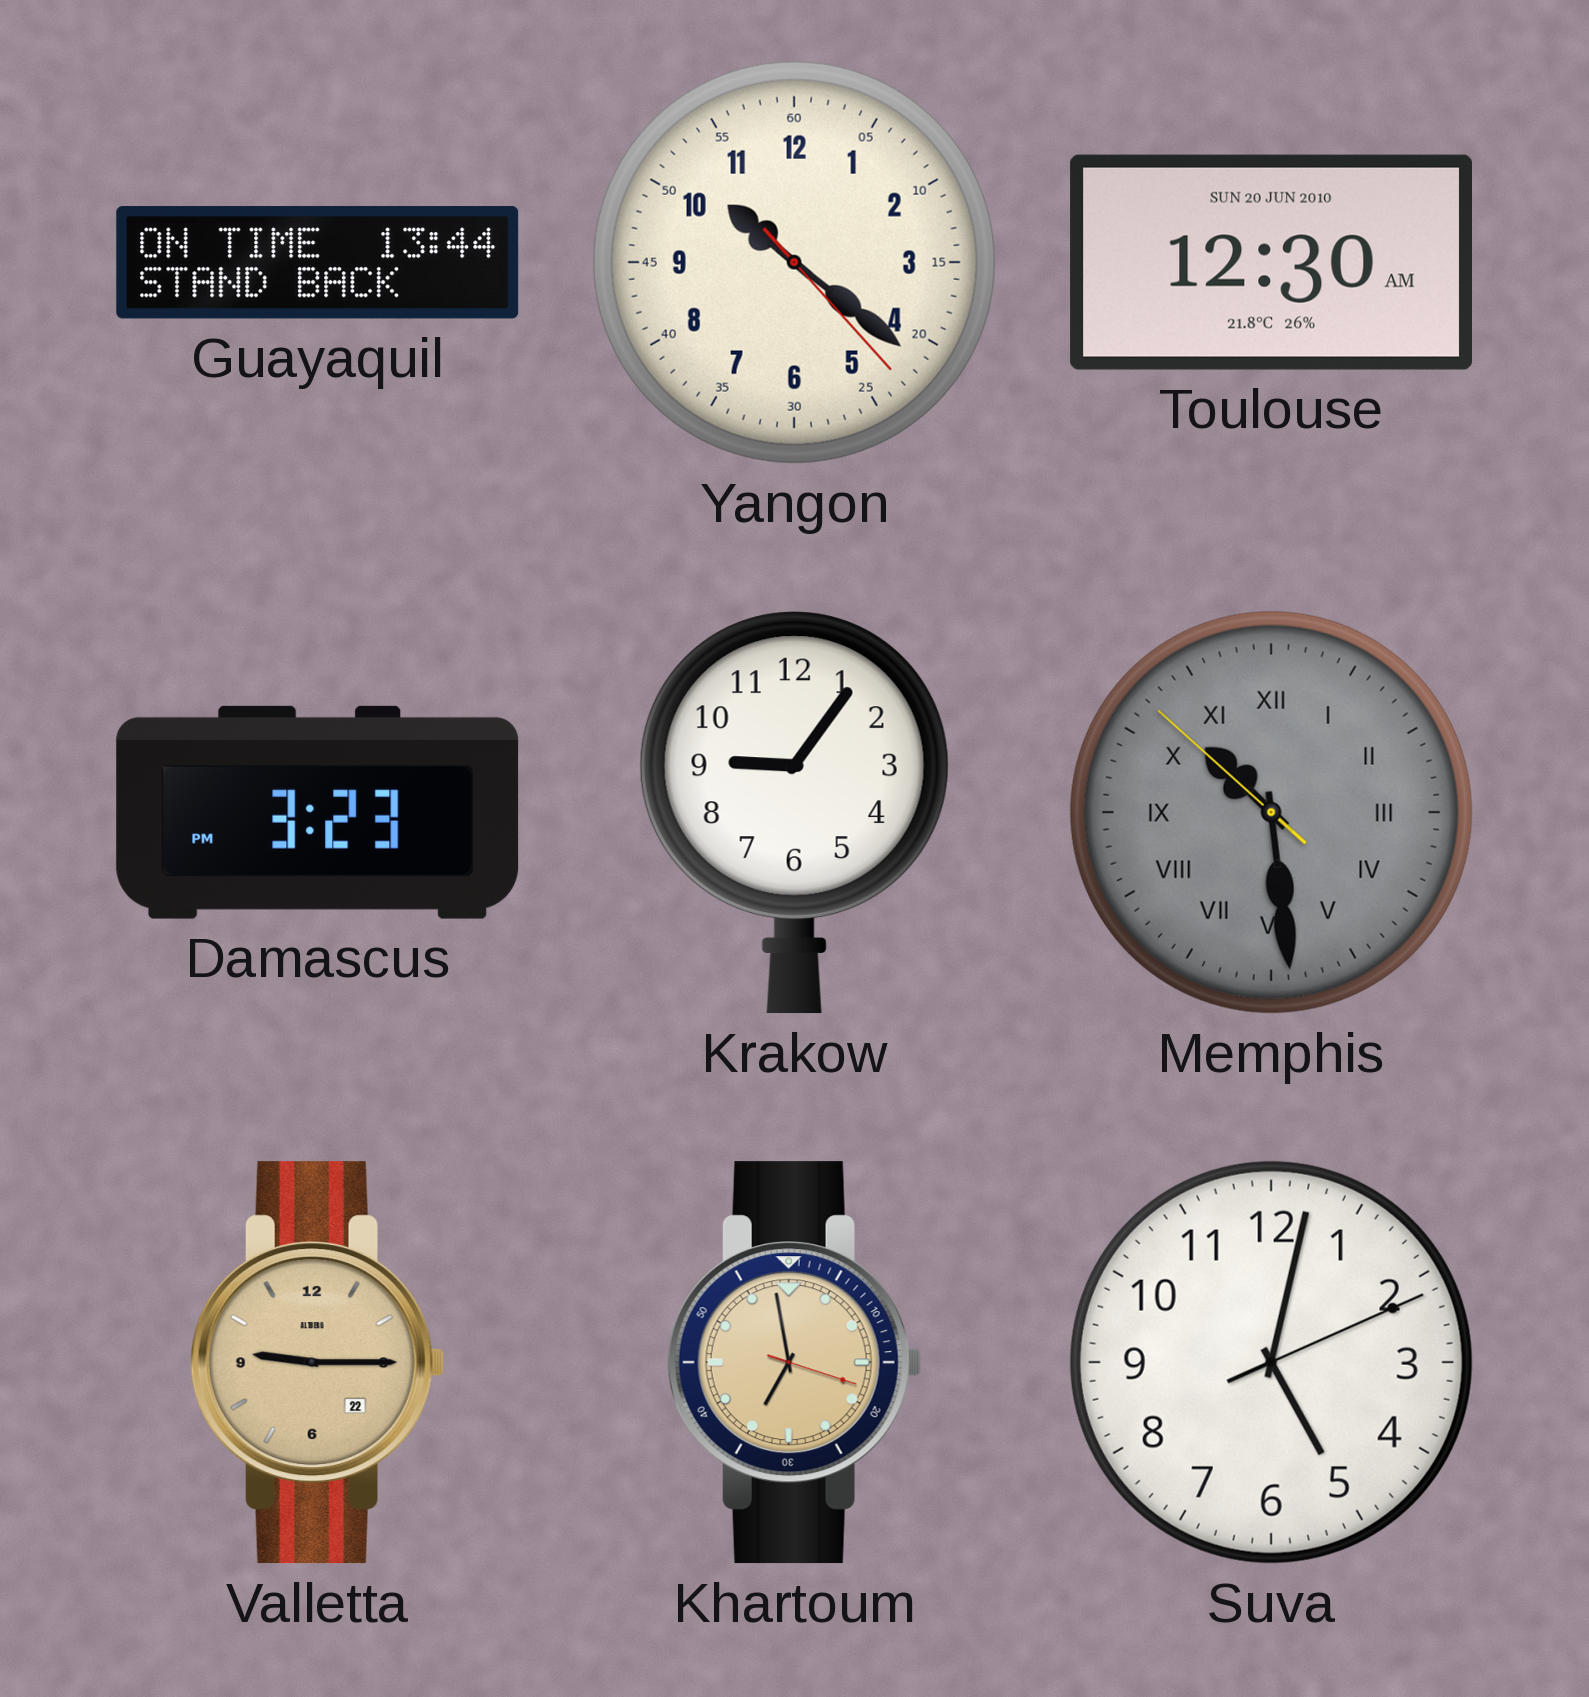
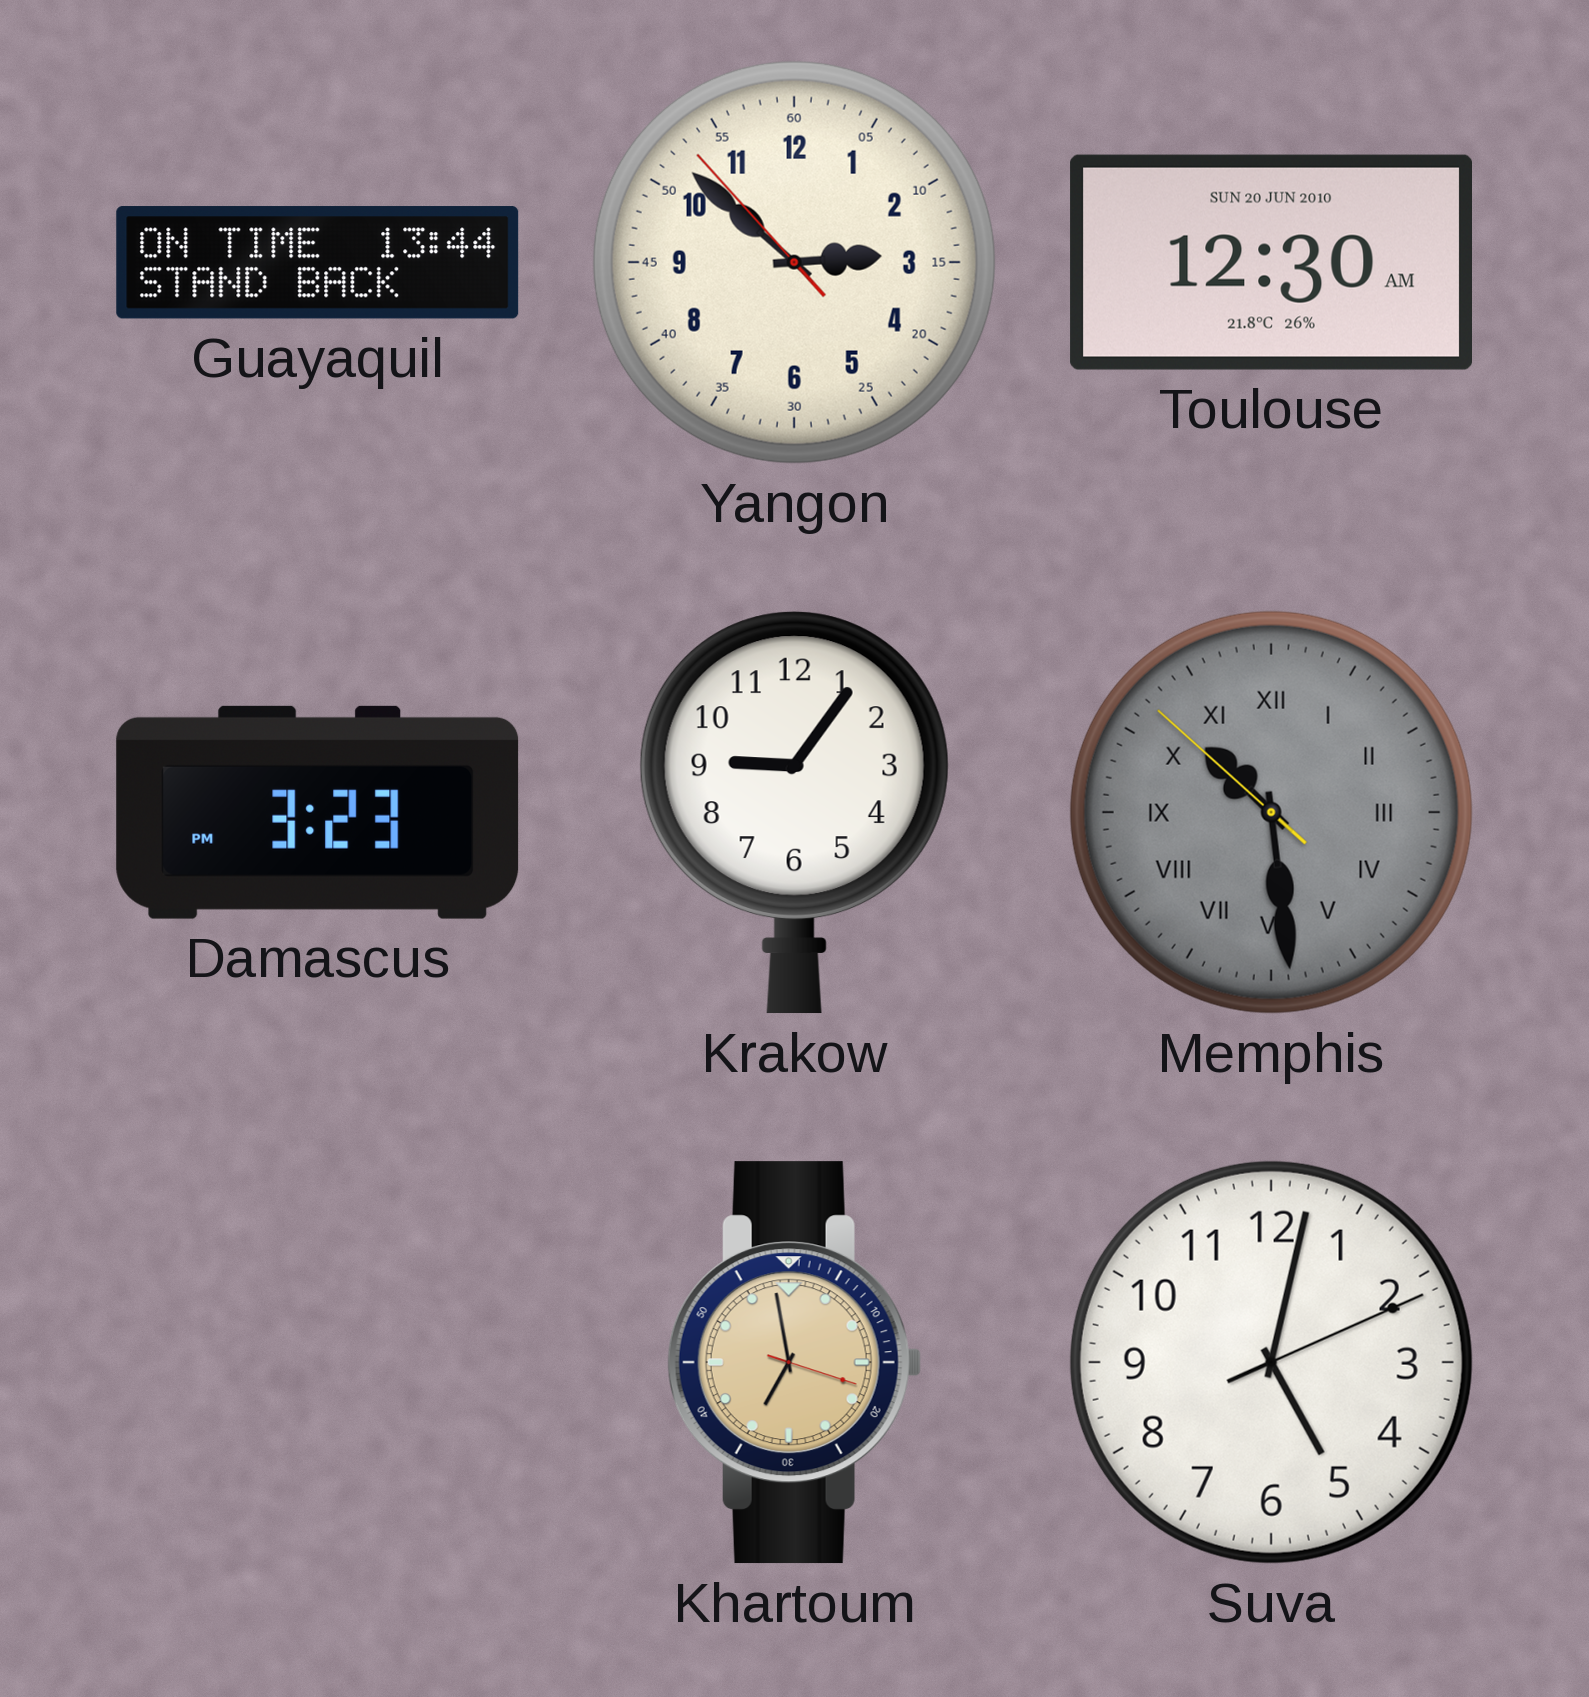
Yangon: 10:21 -> 2:51
Valletta: 9:15 -> none
